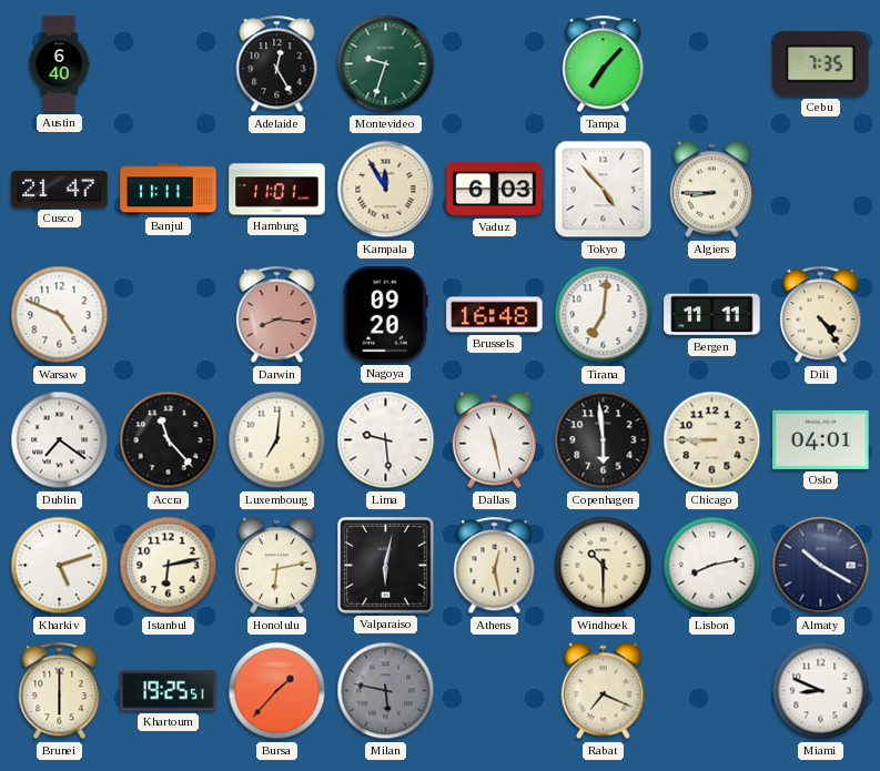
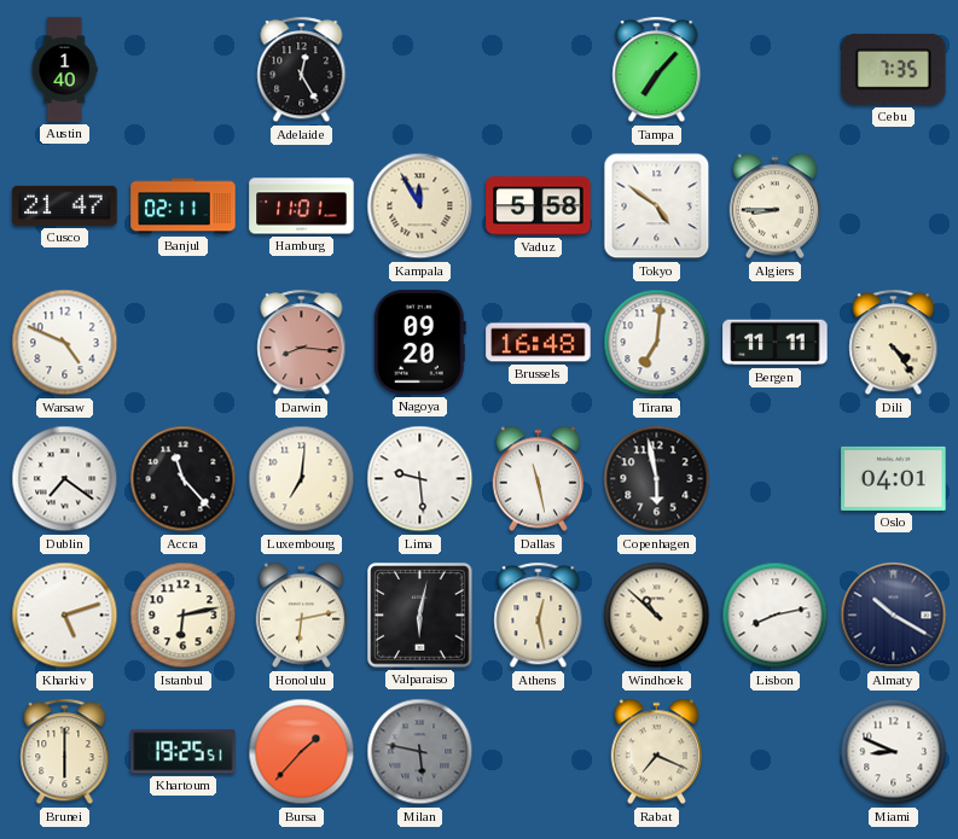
Austin: 6:40 -> 1:40
Montevideo: 9:33 -> none
Banjul: 11:11 -> 02:11
Vaduz: 6:03 -> 5:58
Tokyo: 4:53 -> 4:51
Copenhagen: 5:59 -> 5:58
Chicago: 8:45 -> none
Windhoek: 10:30 -> 10:52
